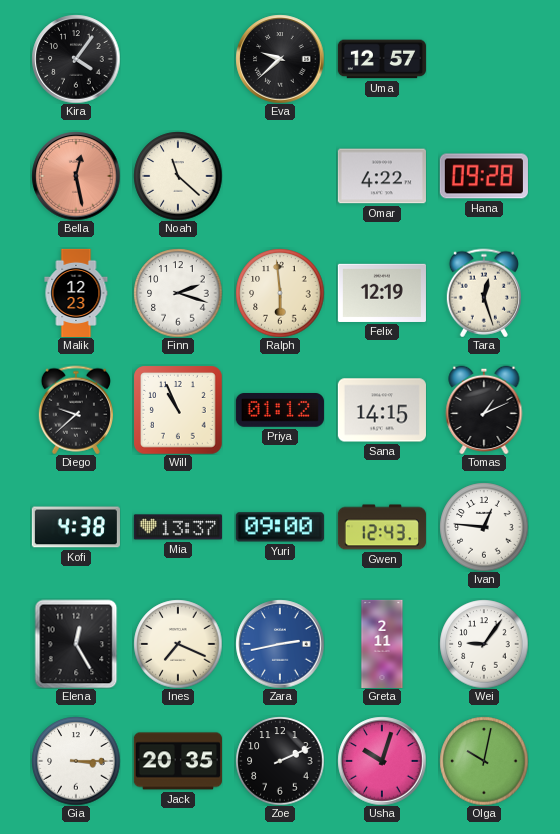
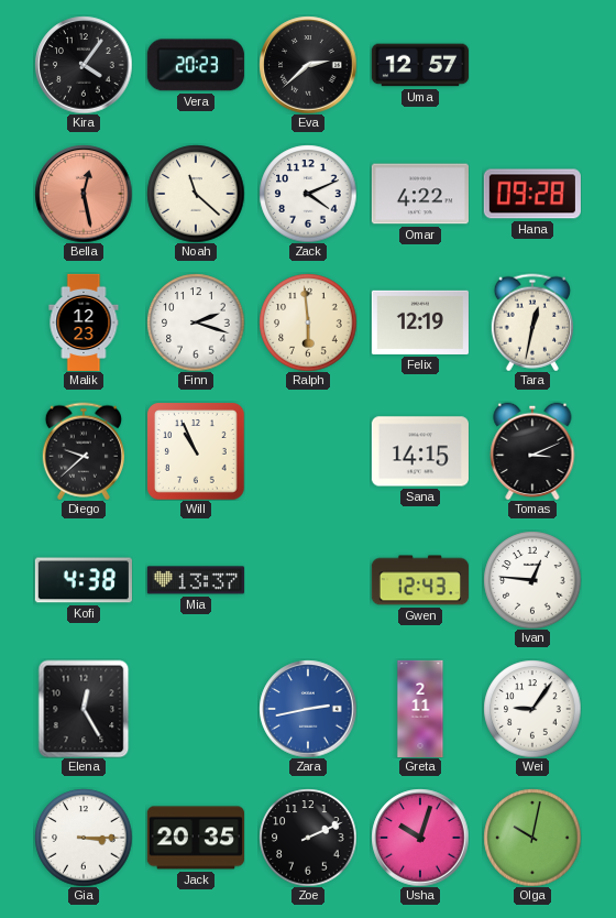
Vera: none -> 20:23
Eva: 9:38 -> 2:38
Zack: none -> 4:11
Tara: 12:27 -> 12:32
Priya: 01:12 -> none
Tomas: 1:11 -> 3:11
Yuri: 09:00 -> none
Ines: 7:19 -> none
